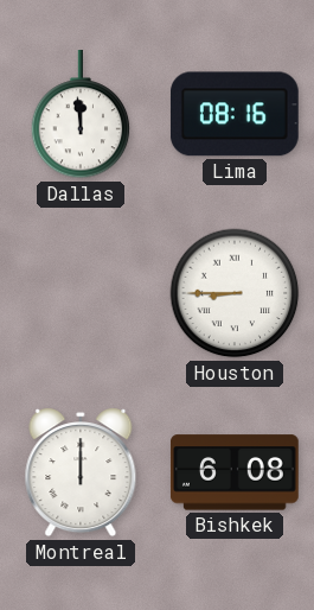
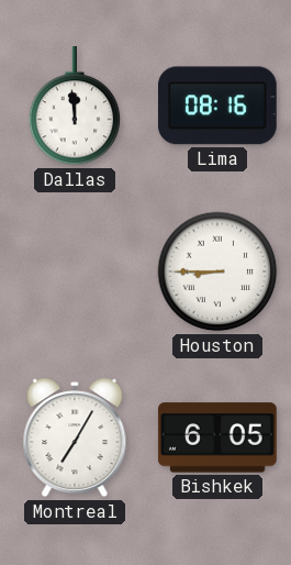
Montreal: 12:00 -> 7:05
Bishkek: 6:08 -> 6:05
